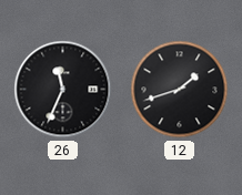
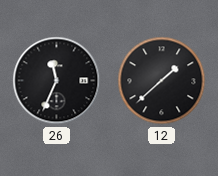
12: 1:42 -> 1:38
